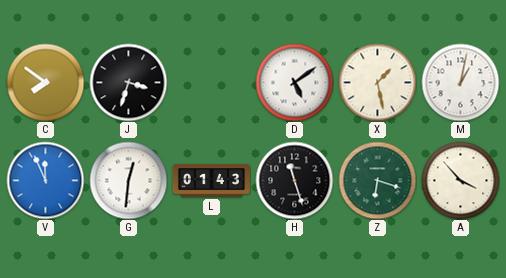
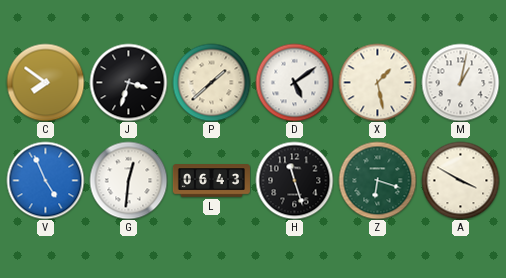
P: none -> 1:38
V: 11:56 -> 4:56
L: 01:43 -> 06:43
A: 3:53 -> 3:50
